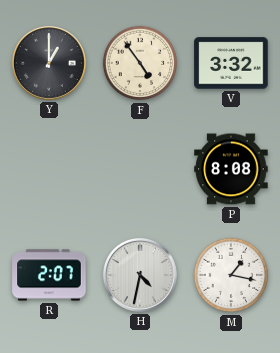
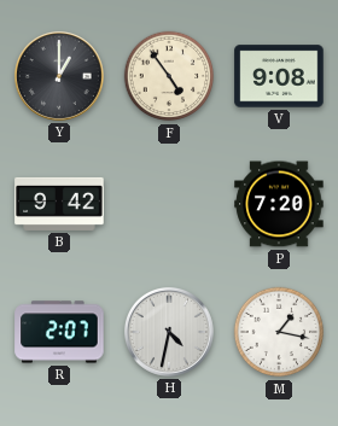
V: 3:32 -> 9:08
B: none -> 9:42
P: 8:08 -> 7:20
